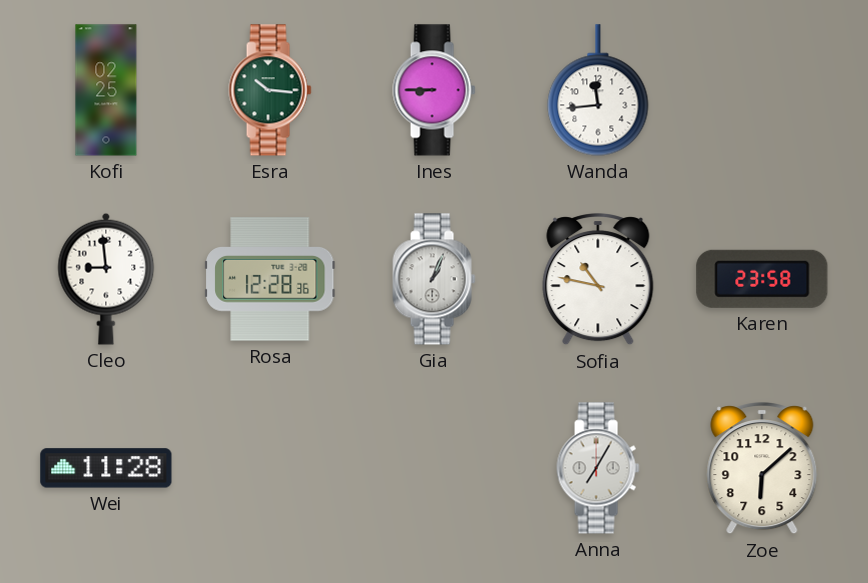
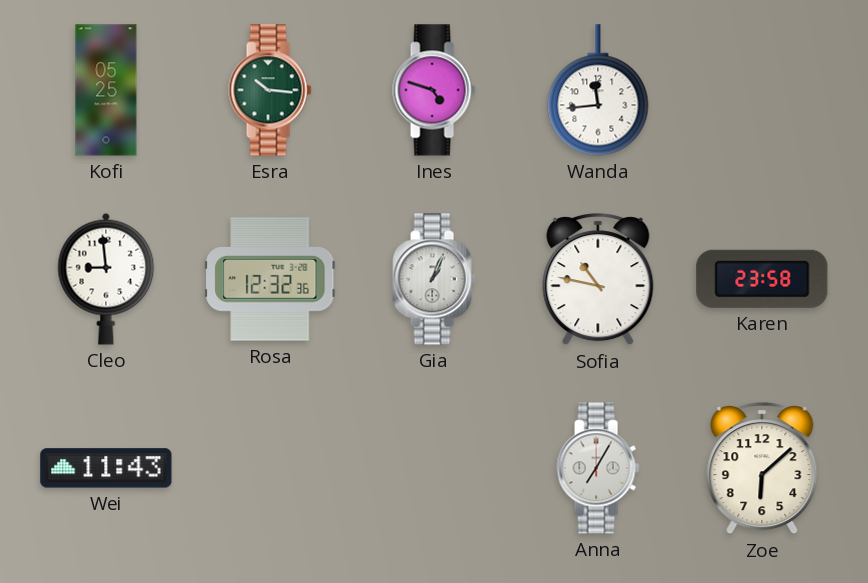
Kofi: 02:25 -> 05:25
Ines: 8:45 -> 4:48
Rosa: 12:28 -> 12:32
Wei: 11:28 -> 11:43
